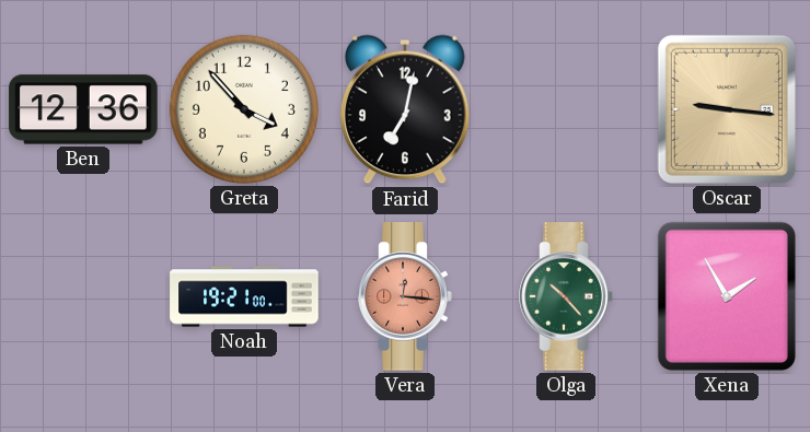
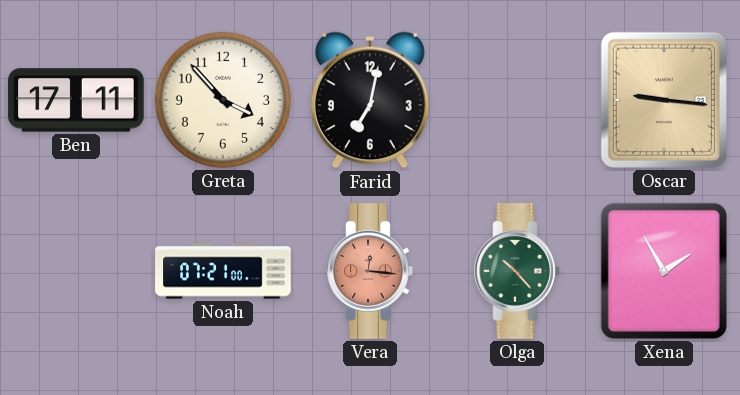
Ben: 12:36 -> 17:11
Noah: 19:21 -> 07:21
